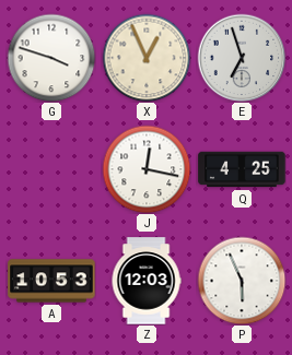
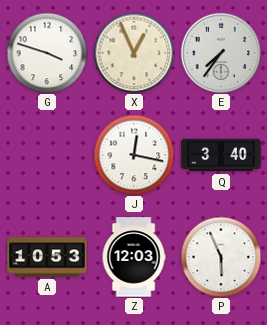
E: 6:57 -> 7:36
Q: 4:25 -> 3:40
